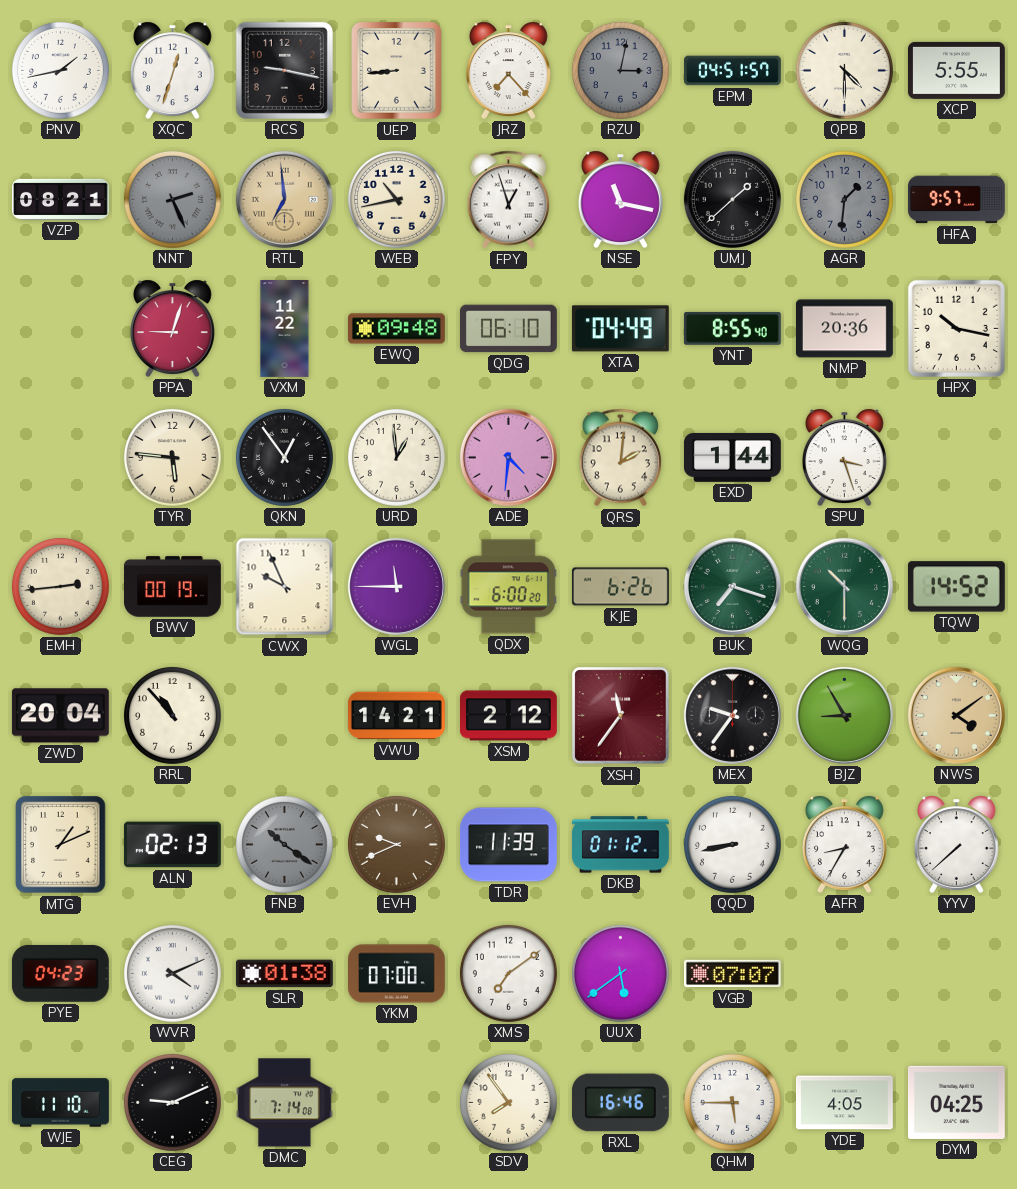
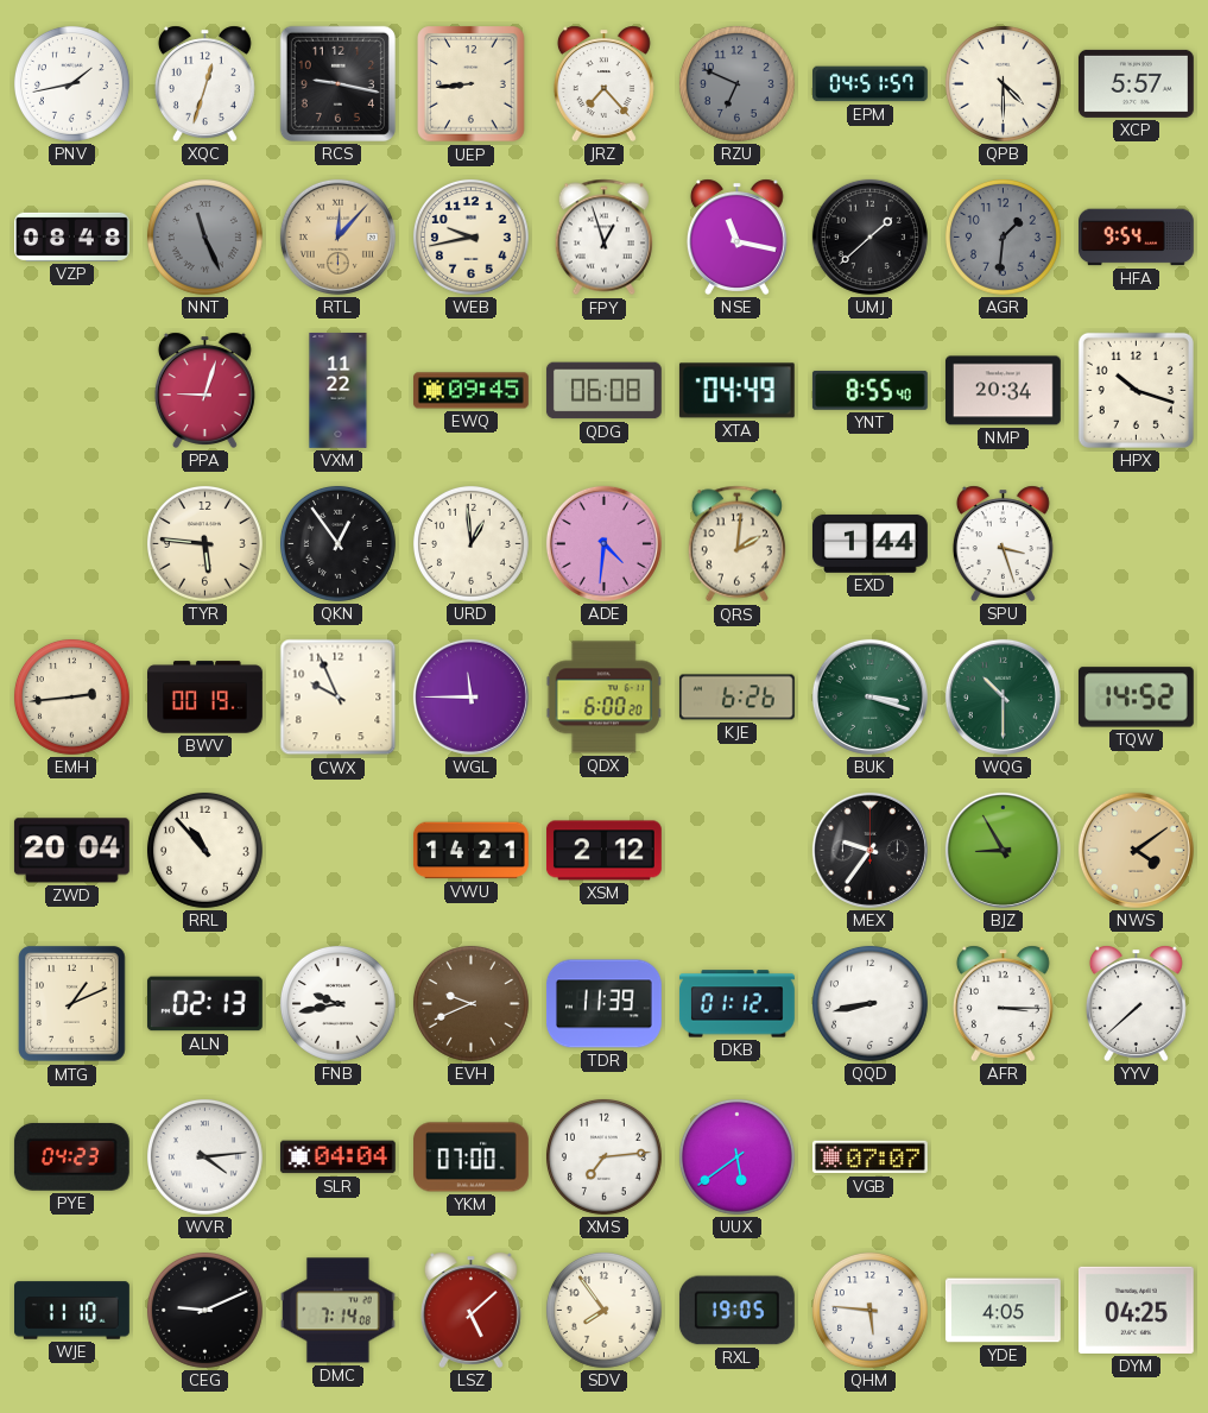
RZU: 3:02 -> 6:49
XCP: 5:55 -> 5:57
VZP: 08:21 -> 08:48
NNT: 2:26 -> 11:26
RTL: 6:59 -> 12:07
WEB: 10:43 -> 9:43
HFA: 9:57 -> 9:54
EWQ: 09:48 -> 09:45
QDG: 06:10 -> 06:08
NMP: 20:36 -> 20:34
HPX: 10:17 -> 10:18
BUK: 7:18 -> 3:18
XSH: 11:36 -> none
FNB: 10:21 -> 9:43
FNB dial: grey -> white
AFR: 8:35 -> 3:15
WVR: 4:11 -> 4:14
SLR: 01:38 -> 04:04
XMS: 7:09 -> 7:14
LSZ: none -> 5:08
RXL: 16:46 -> 19:05
QHM: 5:45 -> 5:46
